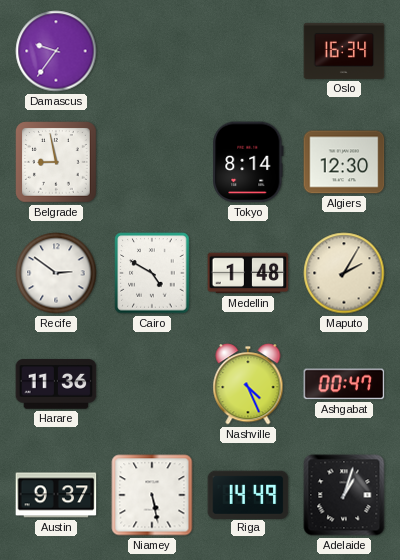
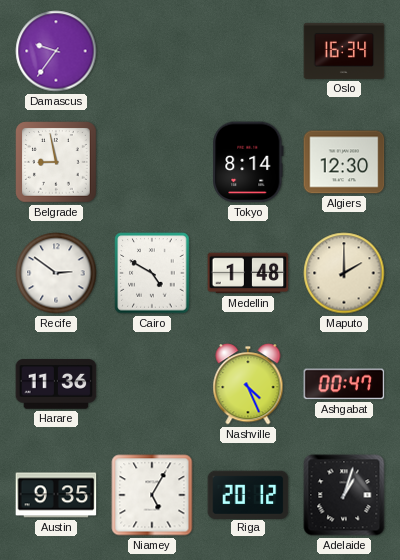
Maputo: 2:05 -> 2:00
Austin: 9:37 -> 9:35
Niamey: 5:28 -> 5:05
Riga: 14:49 -> 20:12
